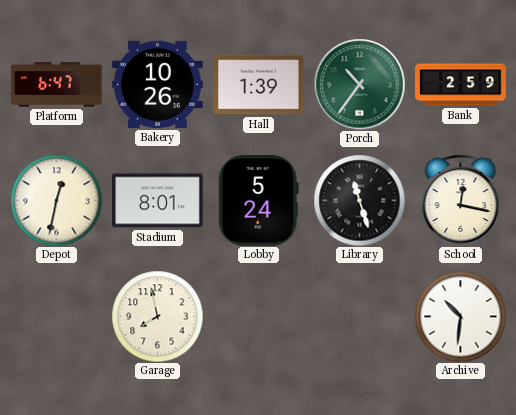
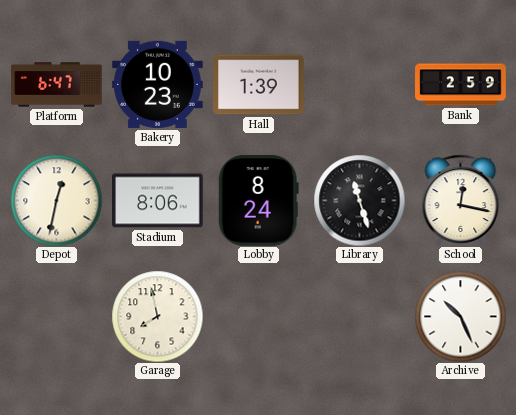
Bakery: 10:26 -> 10:23
Porch: 10:36 -> none
Stadium: 8:01 -> 8:06
Lobby: 5:24 -> 8:24
Archive: 10:31 -> 10:26
